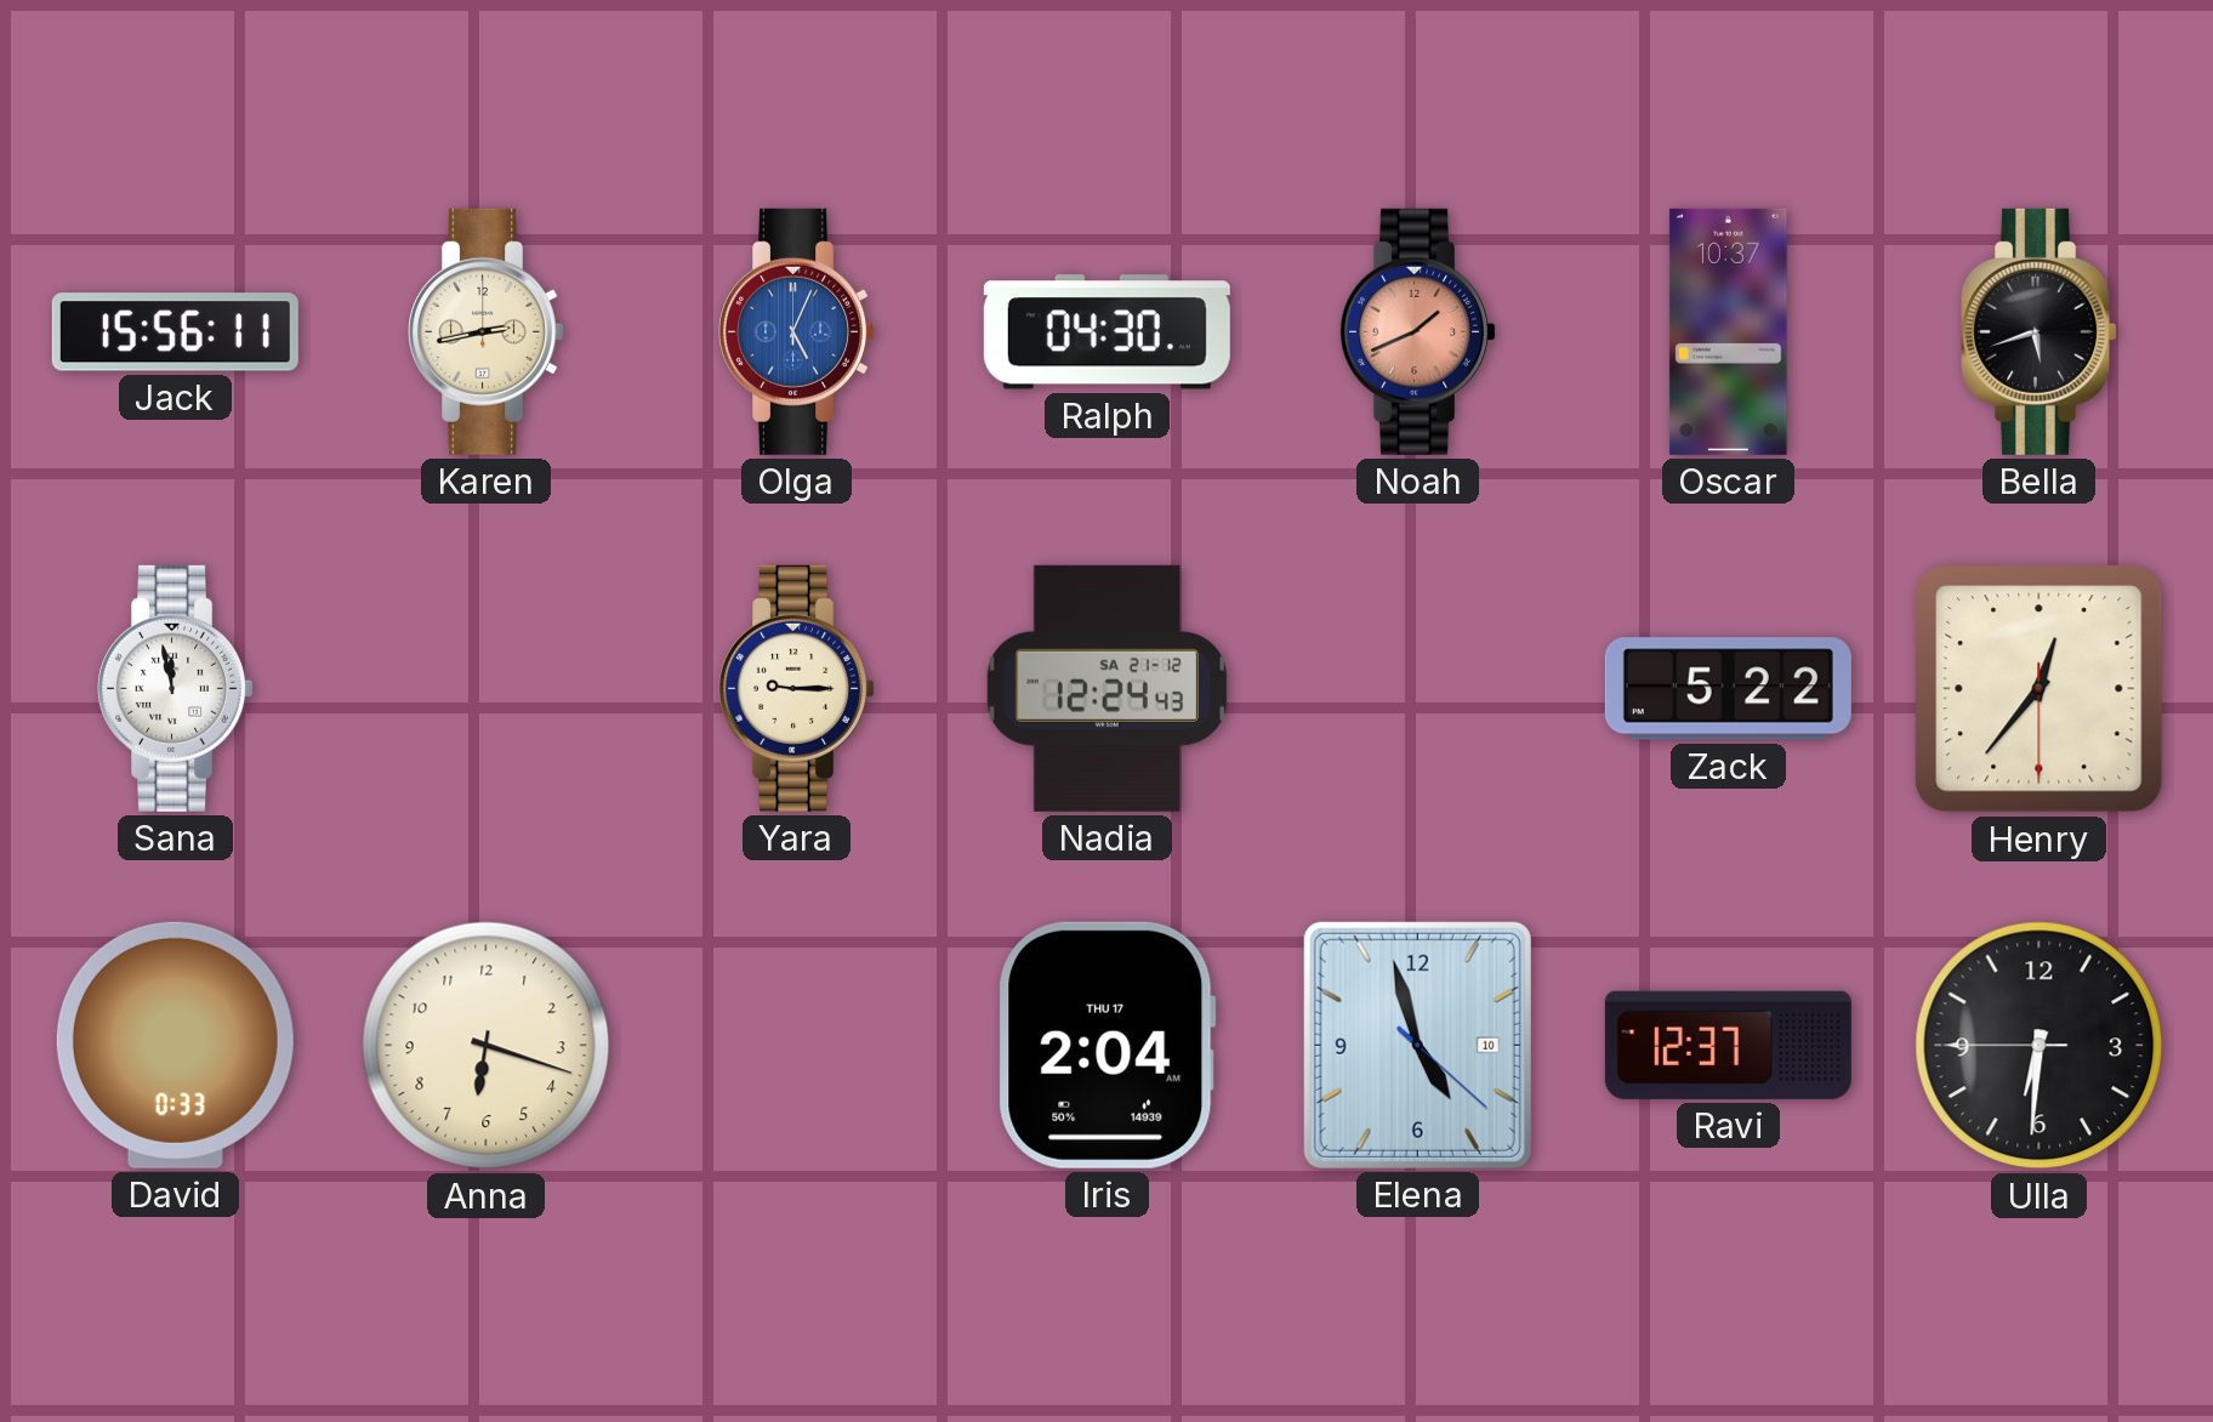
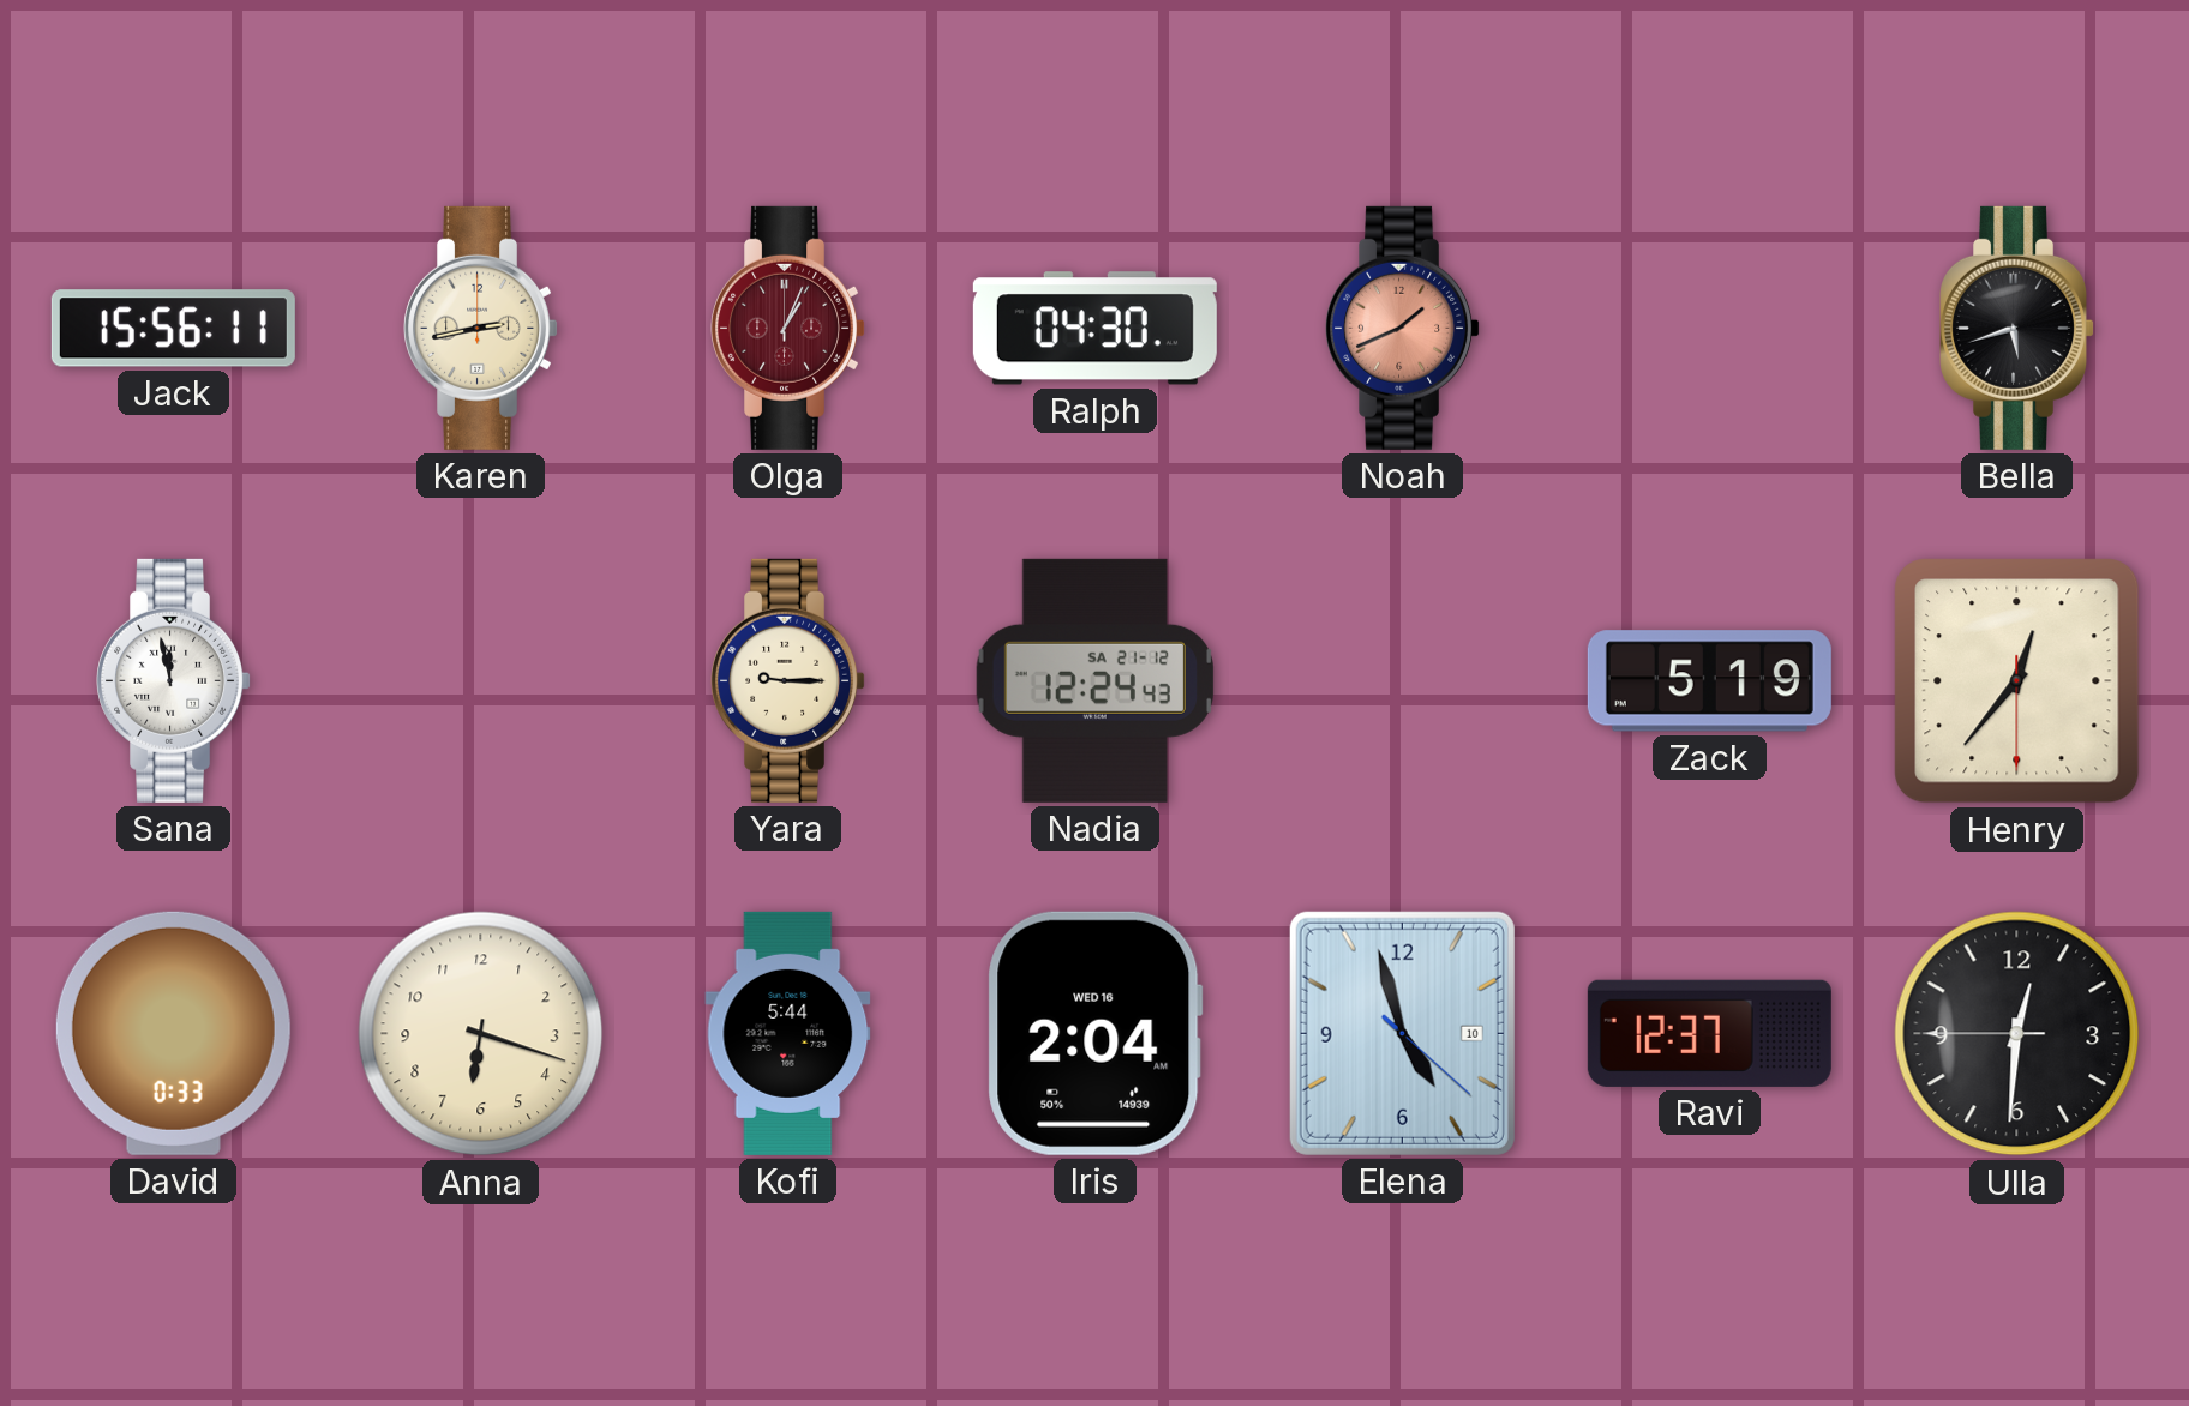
Olga: 5:04 -> 1:04
Olga dial: blue -> burgundy
Oscar: 10:37 -> none
Zack: 5:22 -> 5:19
Kofi: none -> 5:44
Iris date: THU 17 -> WED 16
Ulla: 6:30 -> 12:30
